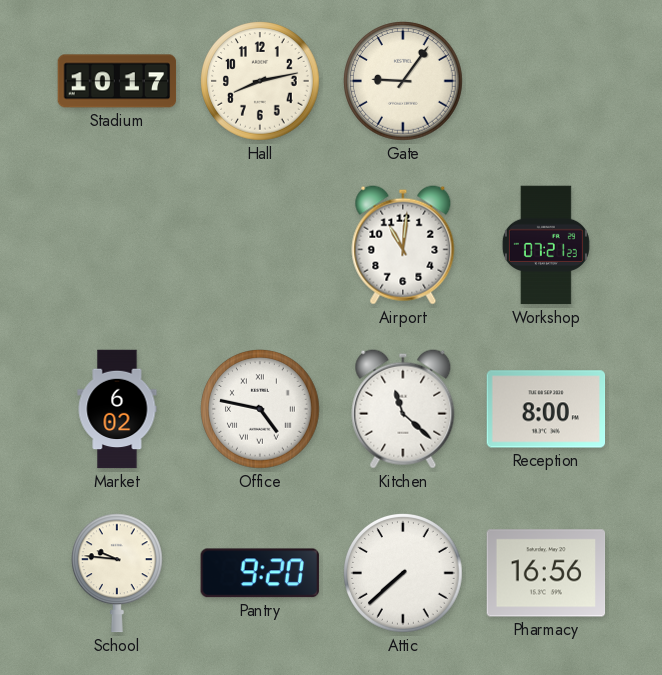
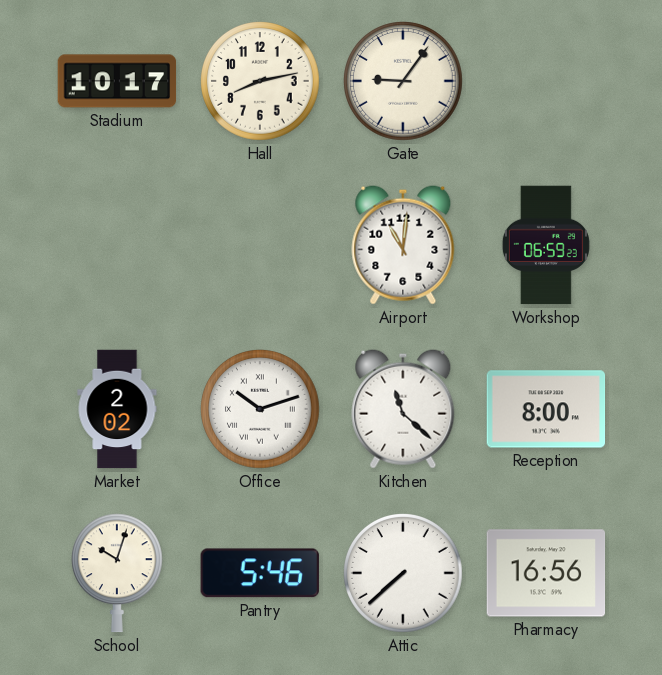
Workshop: 07:21 -> 06:59
Market: 6:02 -> 2:02
Office: 4:47 -> 10:12
School: 9:46 -> 10:03
Pantry: 9:20 -> 5:46
